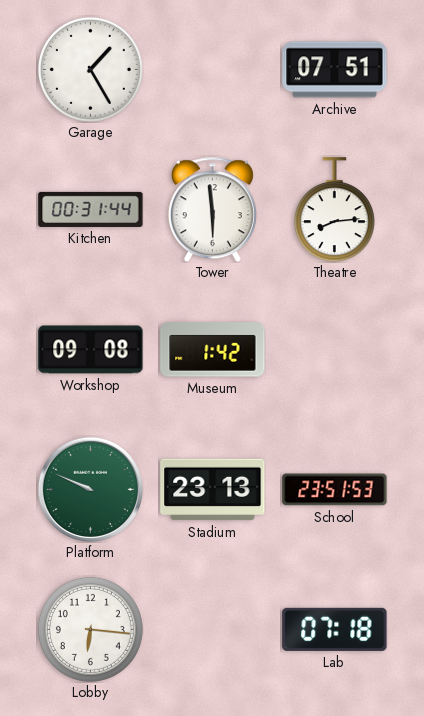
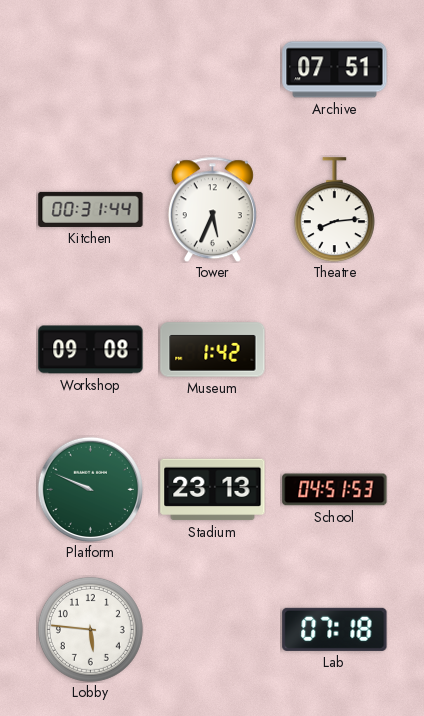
Garage: 1:25 -> none
Tower: 5:59 -> 5:34
School: 23:51 -> 04:51
Lobby: 6:16 -> 5:46
